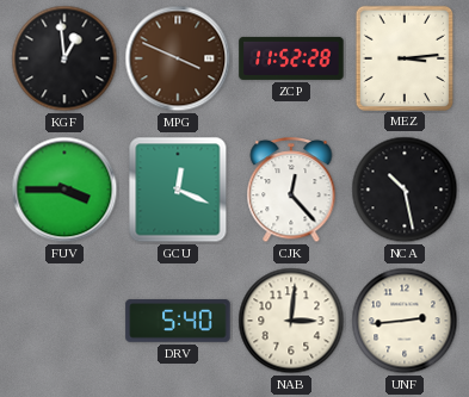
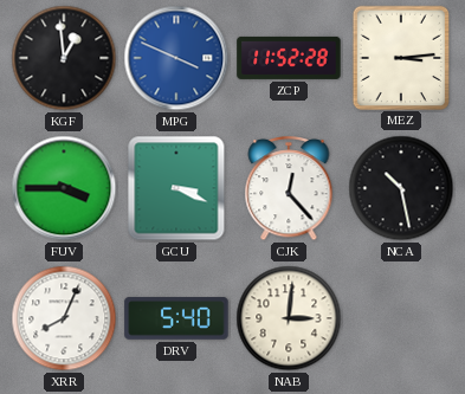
MPG dial: brown -> blue
GCU: 12:19 -> 3:19
XRR: none -> 8:04
UNF: 2:44 -> none
